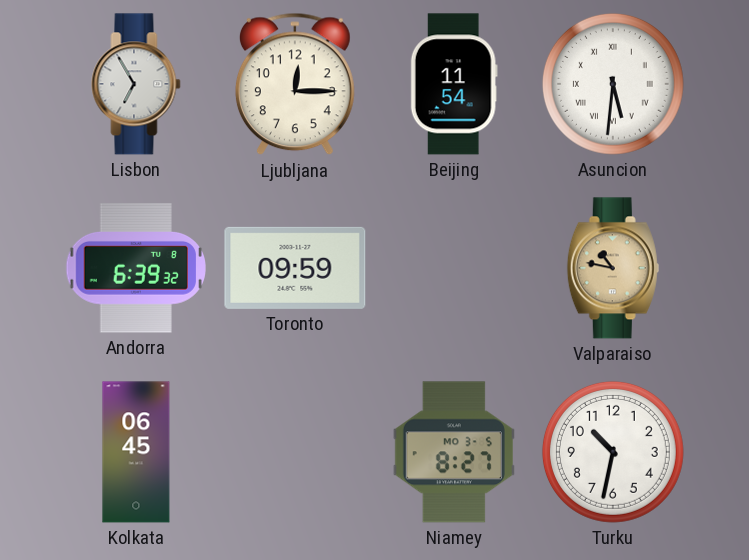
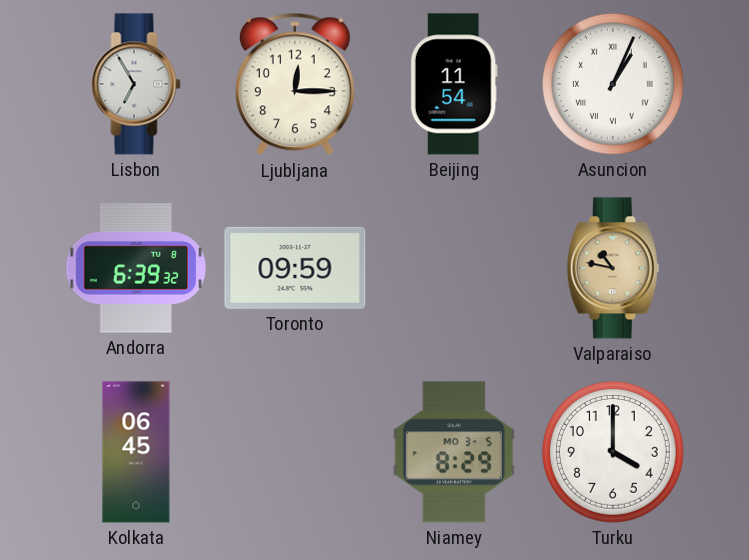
Asuncion: 5:31 -> 1:04
Niamey: 8:27 -> 8:29
Turku: 10:32 -> 4:00
